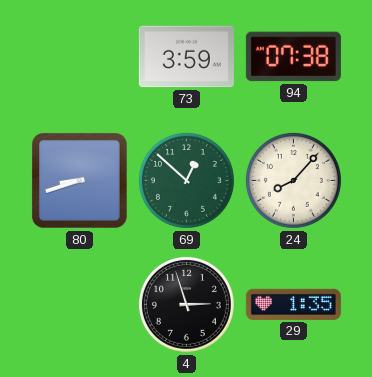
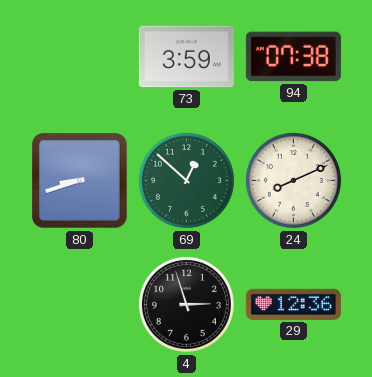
24: 8:07 -> 8:11
29: 1:35 -> 12:36
